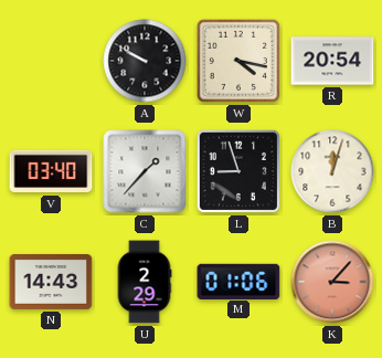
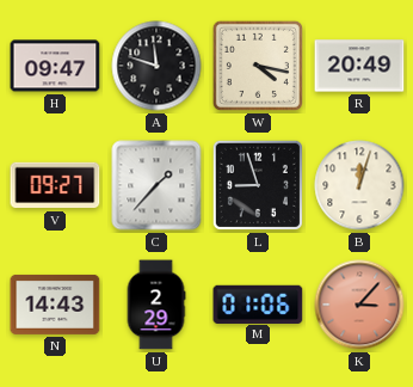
H: none -> 09:47
A: 9:50 -> 11:48
R: 20:54 -> 20:49
V: 03:40 -> 09:27
